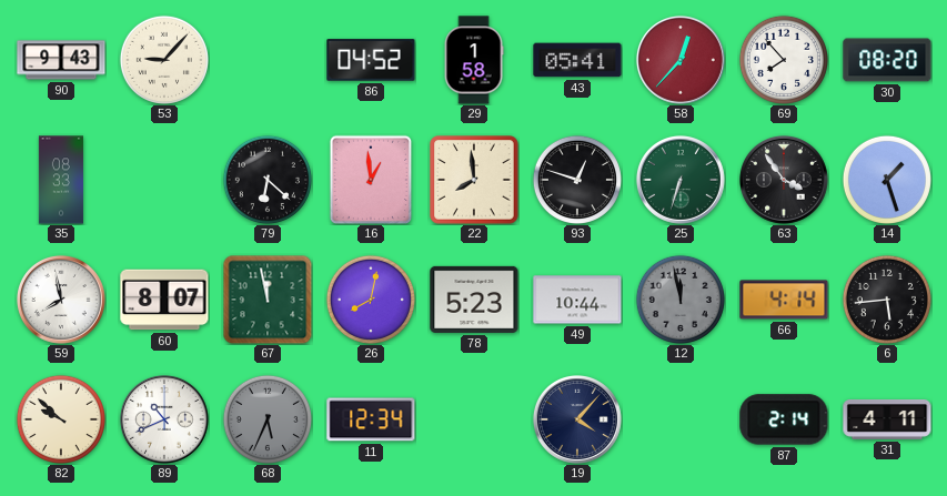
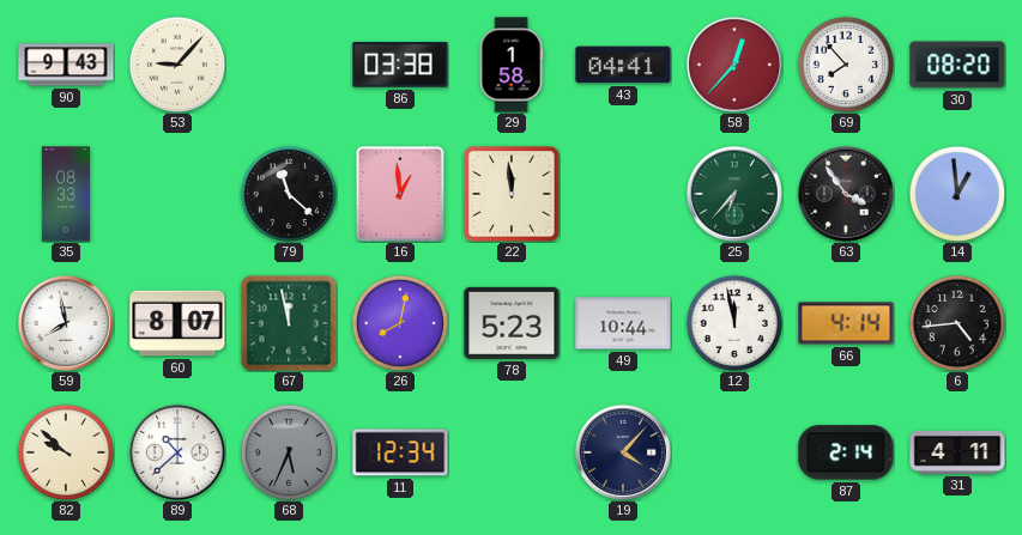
86: 04:52 -> 03:38
43: 05:41 -> 04:41
79: 6:22 -> 11:22
22: 7:59 -> 11:59
93: 12:48 -> none
25: 6:33 -> 6:37
14: 1:27 -> 12:59
12 dial: grey -> white
6: 5:44 -> 4:44
89: 10:41 -> 10:38
